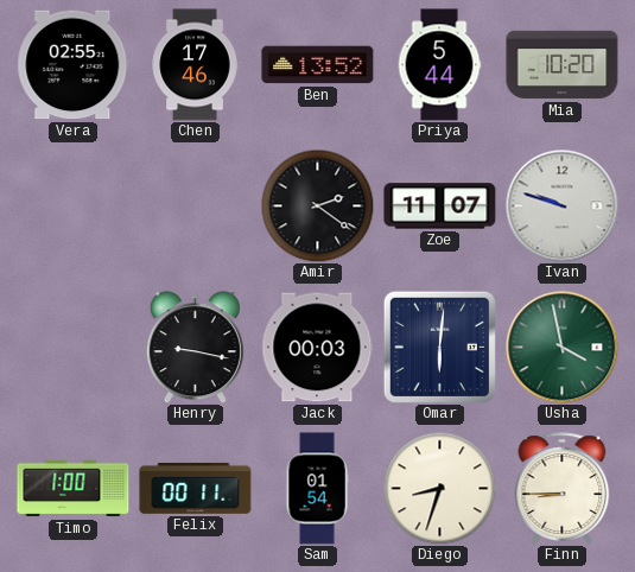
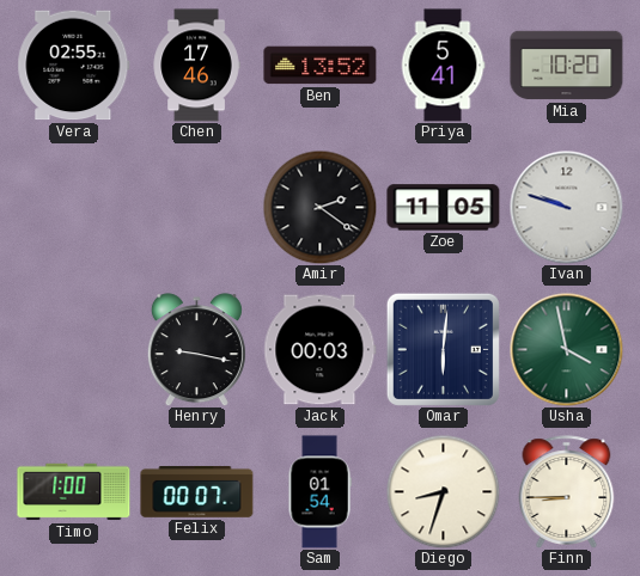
Priya: 5:44 -> 5:41
Zoe: 11:07 -> 11:05
Felix: 00:11 -> 00:07
